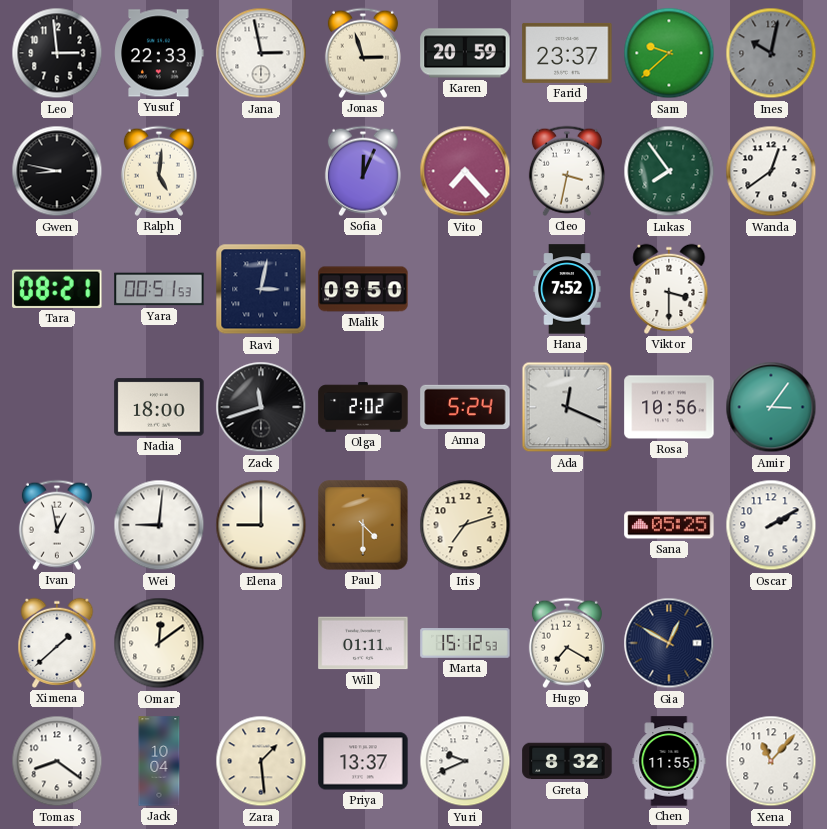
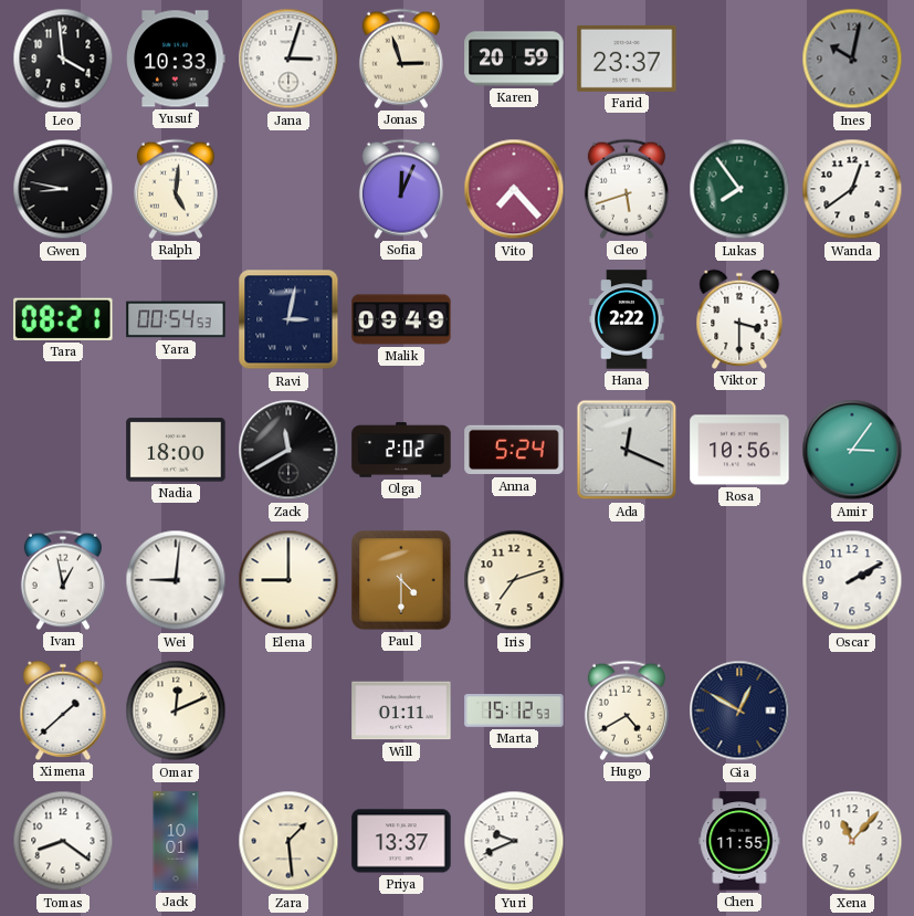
Leo: 2:59 -> 3:59
Yusuf: 22:33 -> 10:33
Jana: 2:58 -> 3:03
Sam: 9:38 -> none
Cleo: 3:32 -> 5:42
Yara: 00:51 -> 00:54
Malik: 09:50 -> 09:49
Hana: 7:52 -> 2:22
Zack: 11:42 -> 11:40
Sana: 05:25 -> none
Omar: 12:09 -> 12:11
Hugo: 7:20 -> 4:40
Jack: 10:04 -> 10:01
Greta: 8:32 -> none
